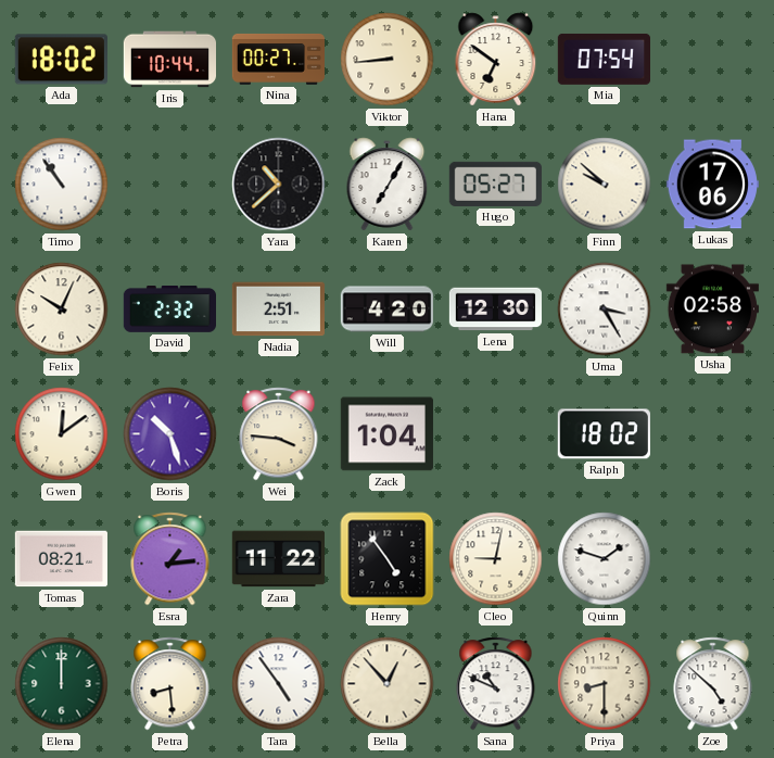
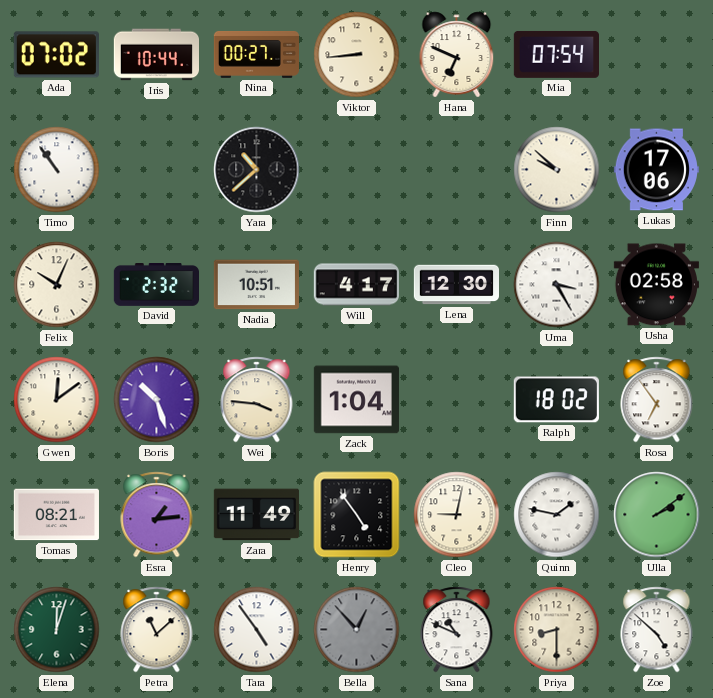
Ada: 18:02 -> 07:02
Hana: 6:51 -> 6:49
Karen: 7:05 -> none
Hugo: 05:27 -> none
Nadia: 2:51 -> 10:51
Will: 4:20 -> 4:17
Rosa: none -> 6:54
Zara: 11:22 -> 11:49
Quinn: 1:48 -> 1:47
Ulla: none -> 2:09
Elena: 12:00 -> 12:03
Petra: 8:29 -> 11:08
Bella dial: cream -> grey
